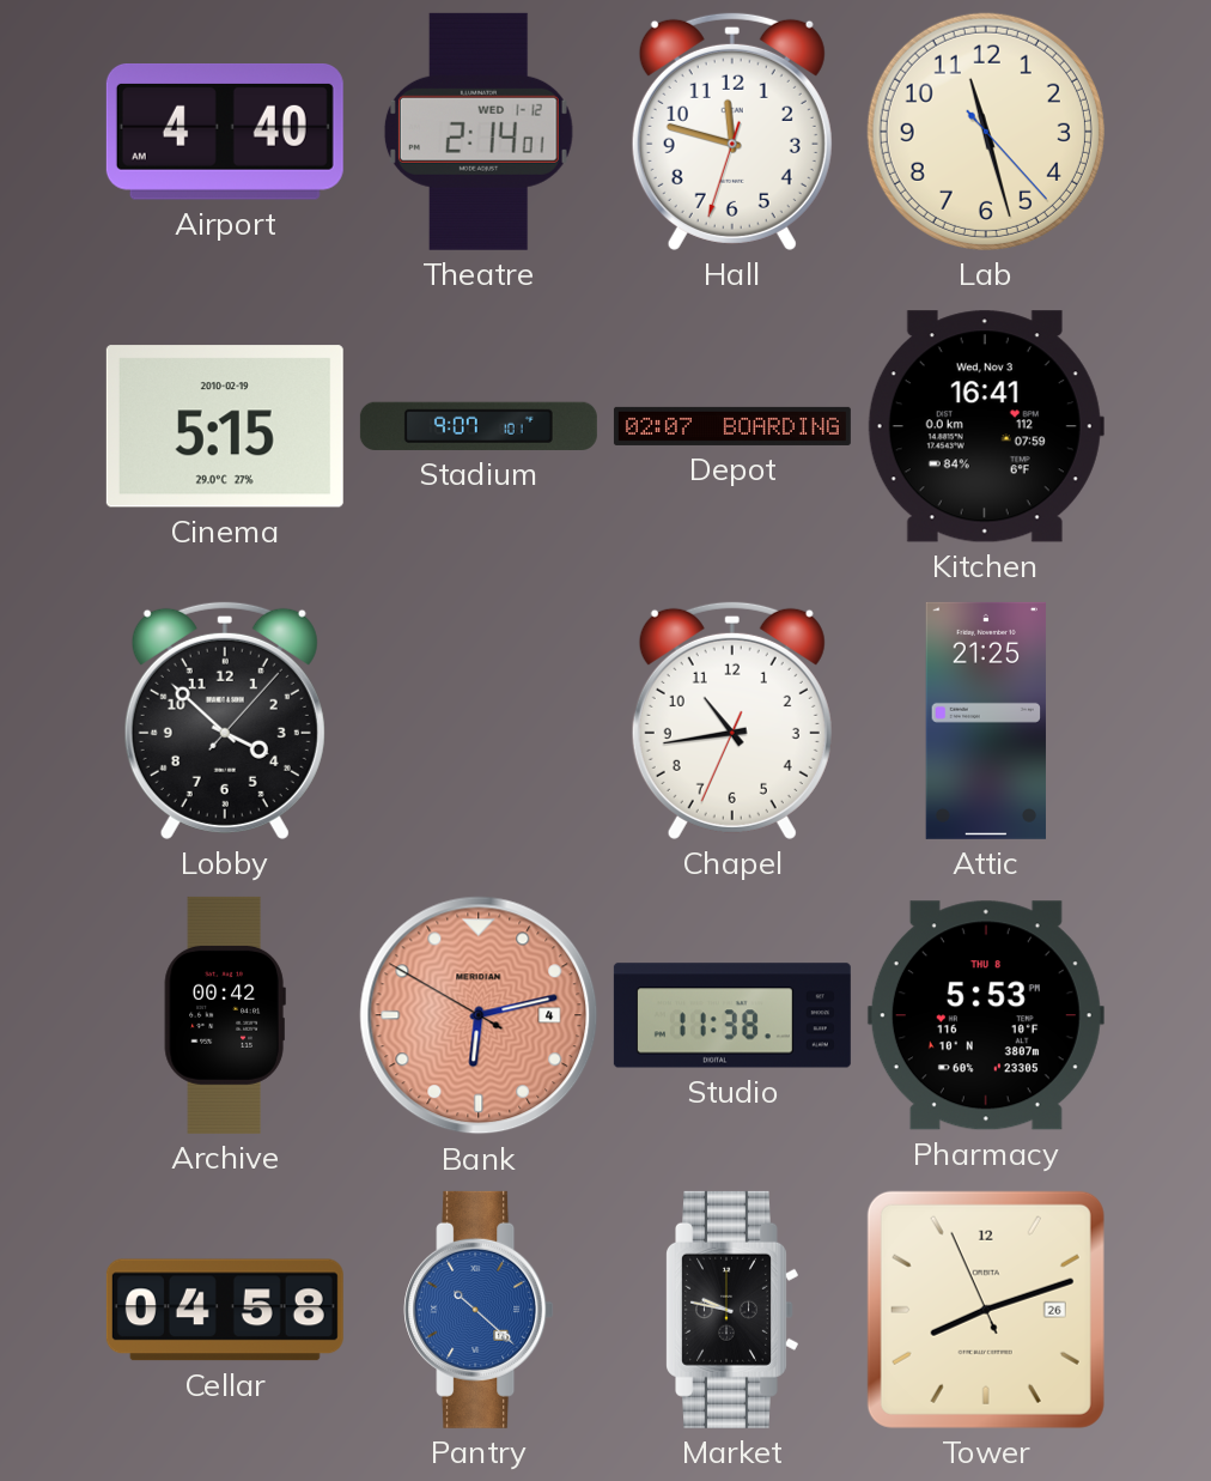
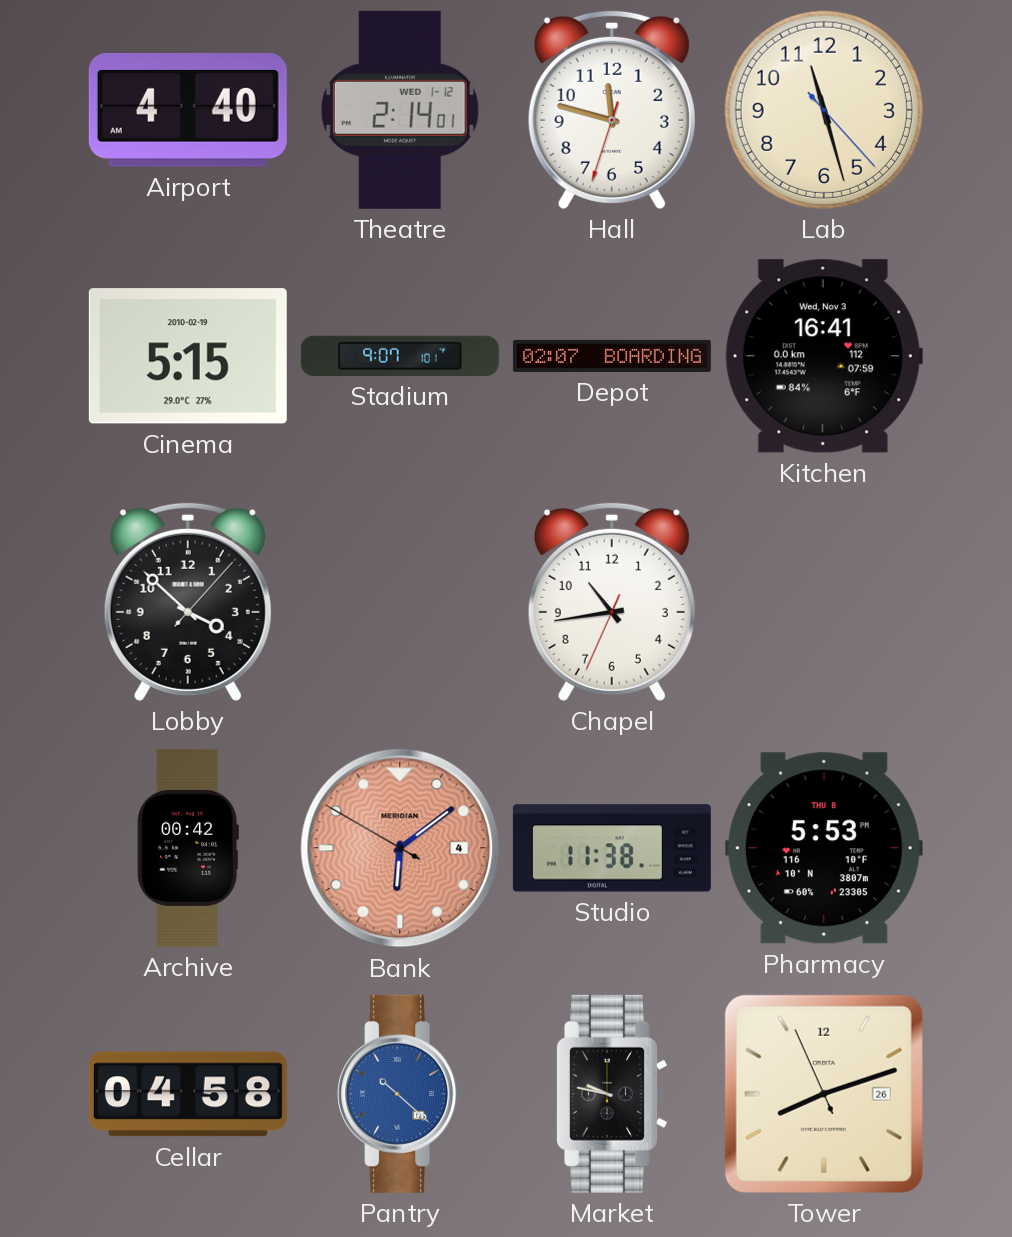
Attic: 21:25 -> none
Bank: 6:12 -> 6:08
